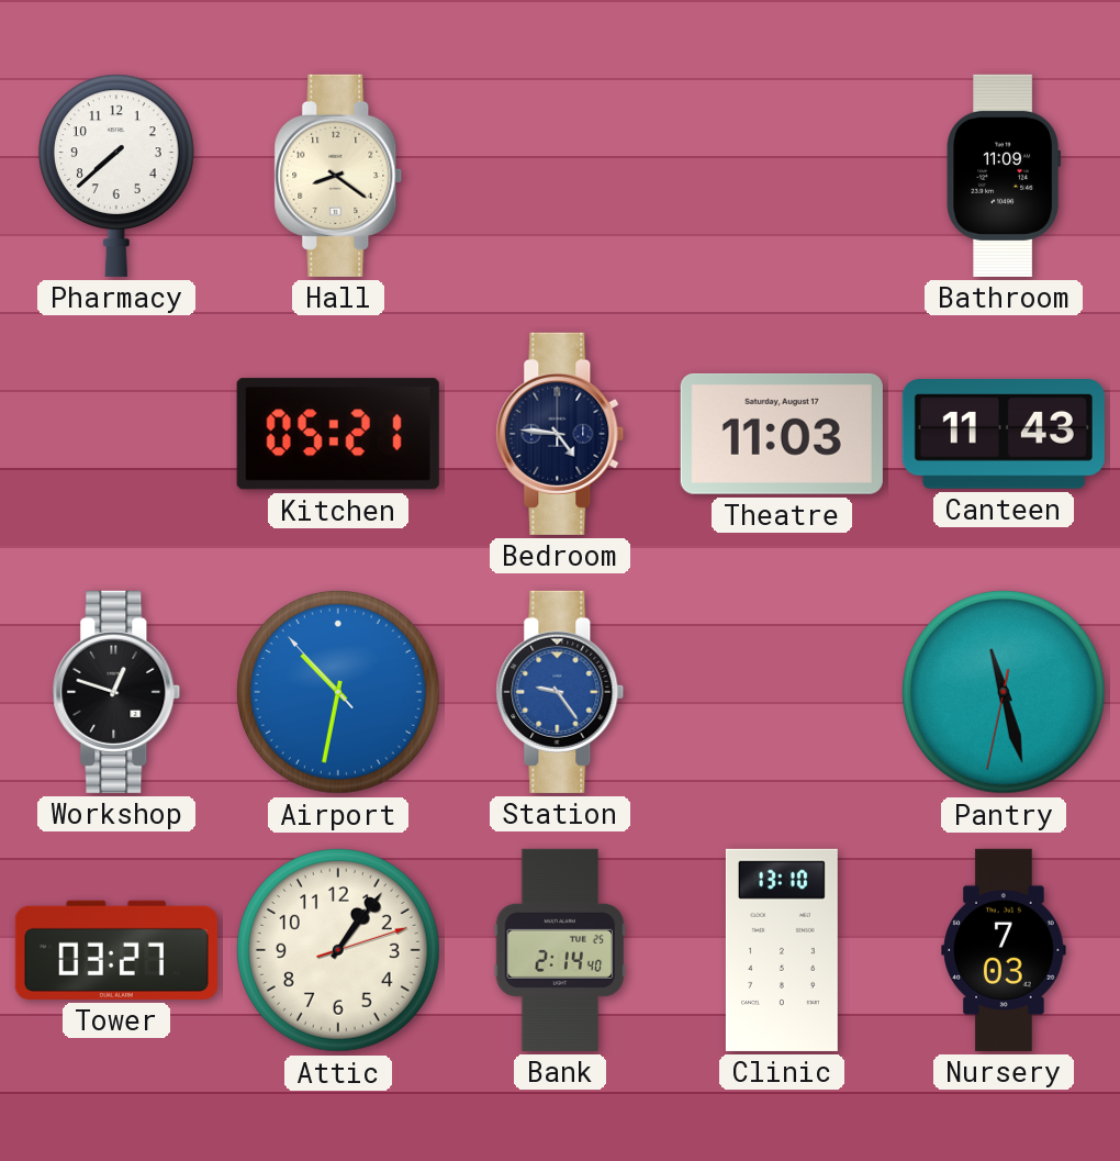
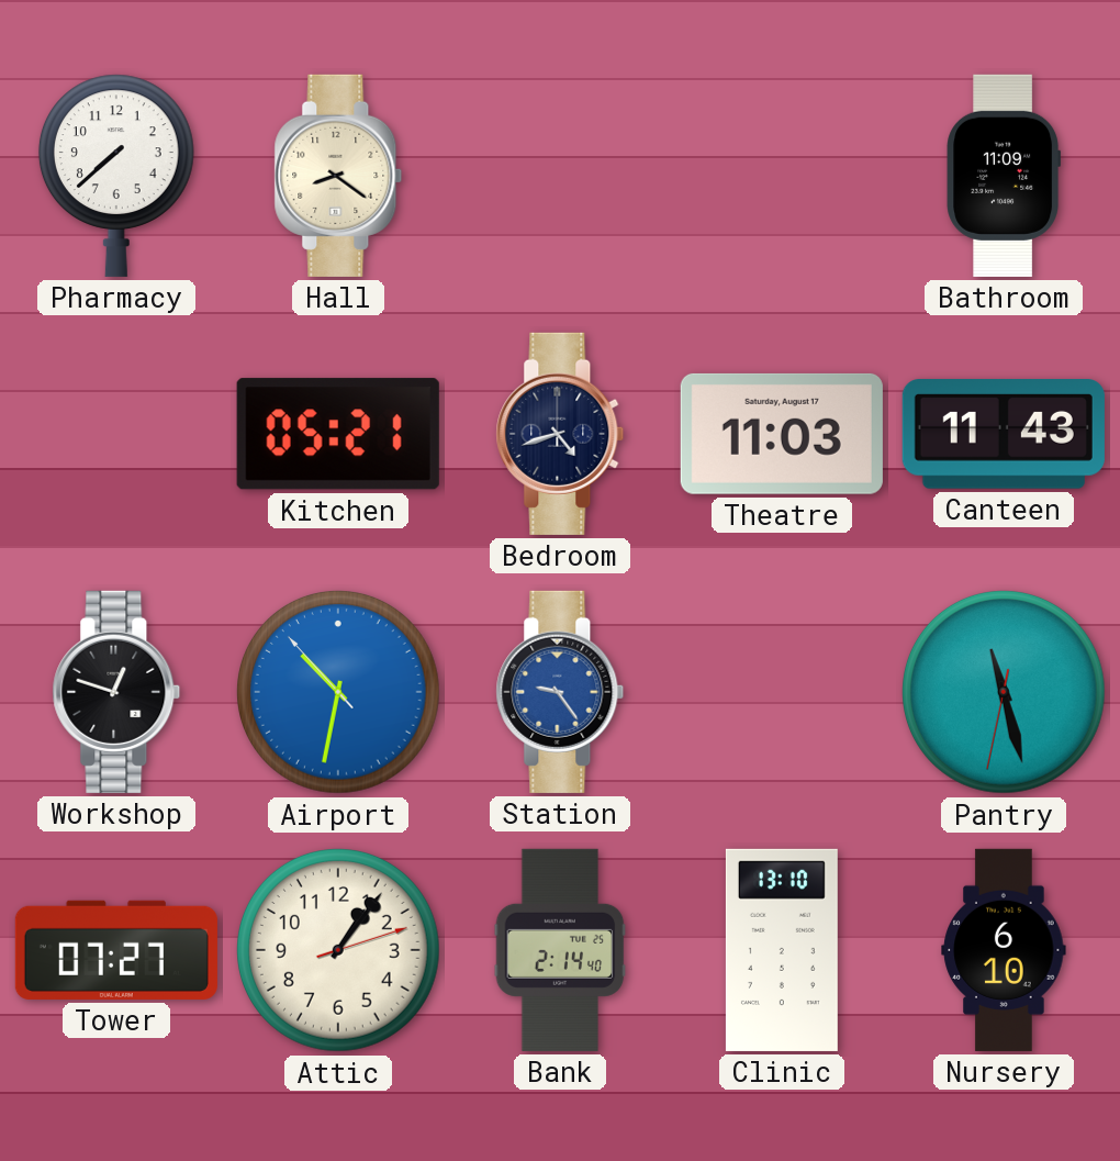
Bedroom: 4:46 -> 4:42
Tower: 03:27 -> 07:27
Nursery: 7:03 -> 6:10
